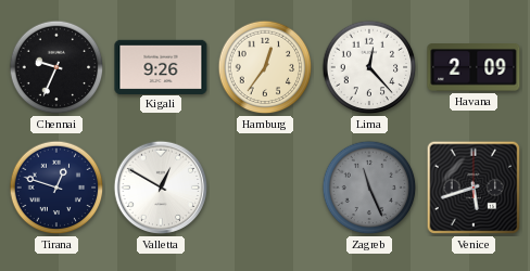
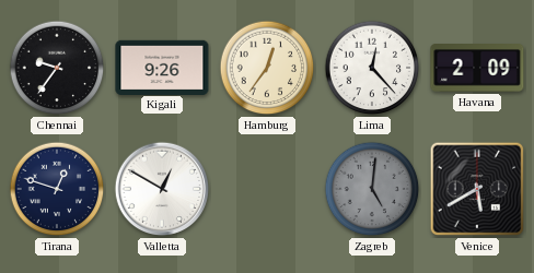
Chennai: 9:34 -> 9:36
Zagreb: 11:26 -> 5:01
Venice: 5:42 -> 5:40
